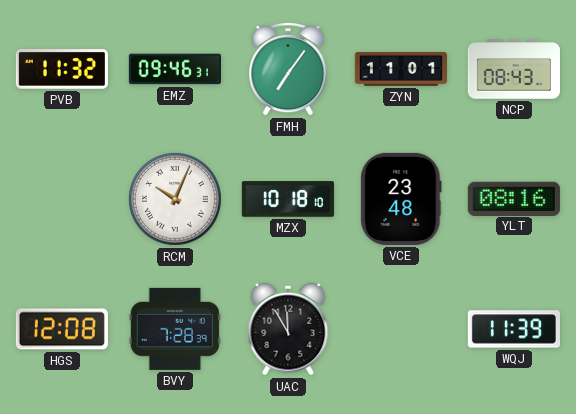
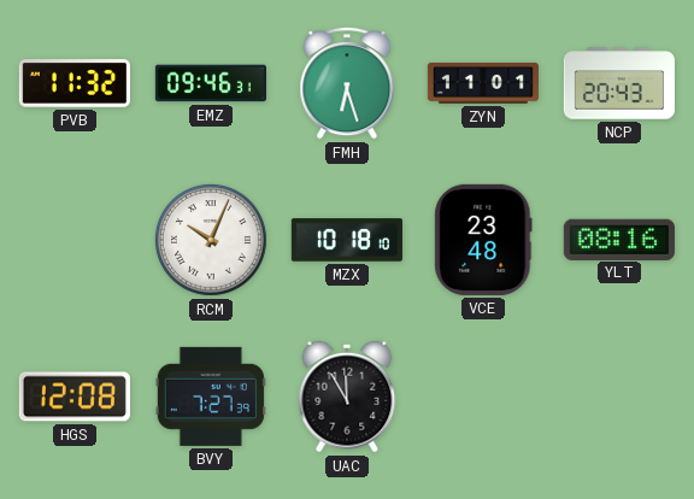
FMH: 7:06 -> 6:27
NCP: 08:43 -> 20:43
BVY: 7:28 -> 7:27
WQJ: 11:39 -> none
